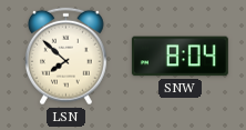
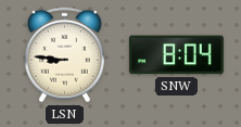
LSN: 7:52 -> 8:46
